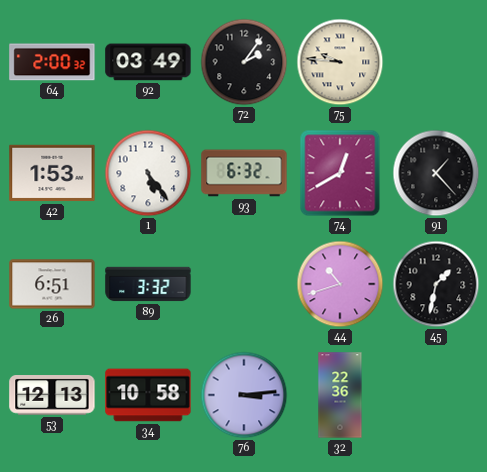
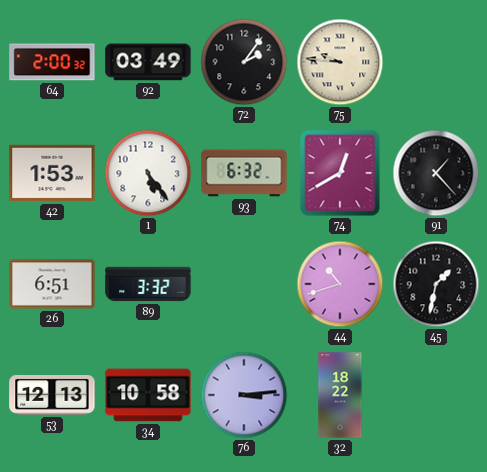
32: 22:36 -> 18:22
